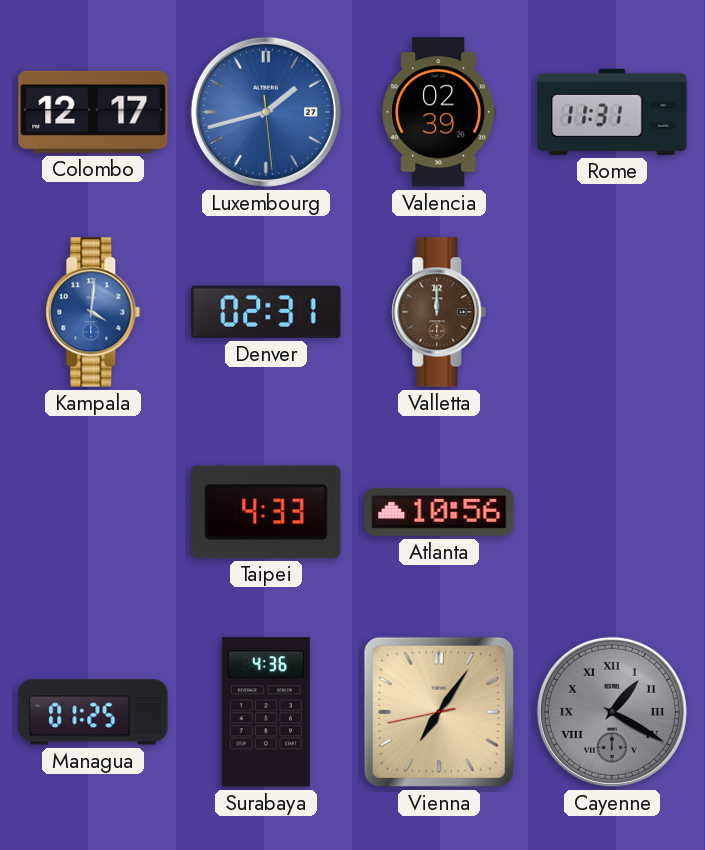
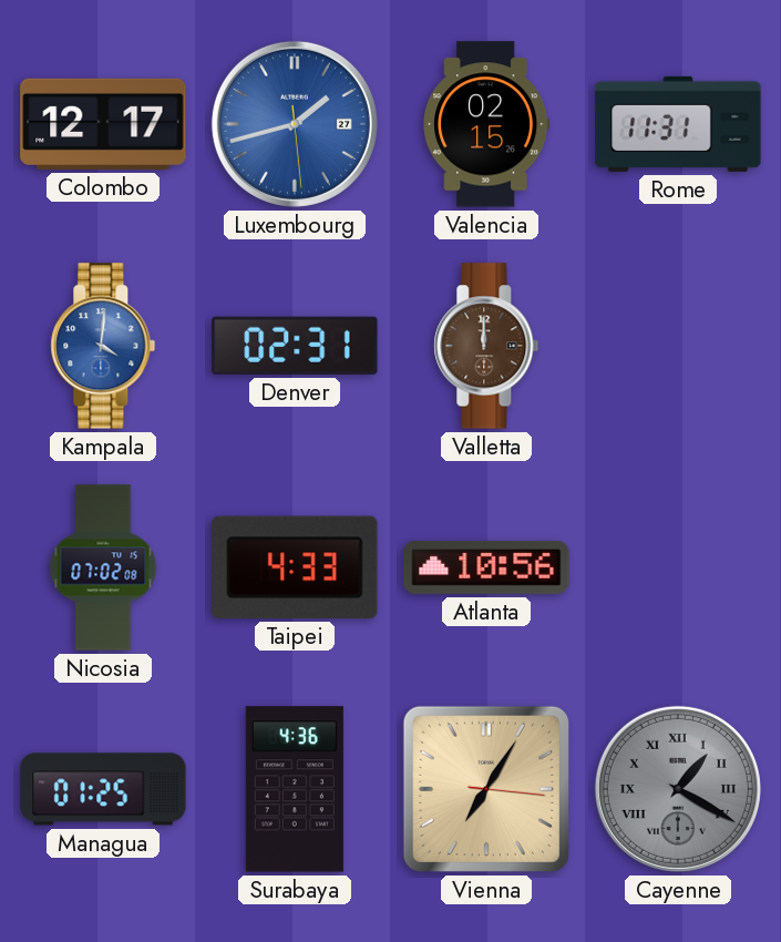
Valencia: 02:39 -> 02:15
Nicosia: none -> 07:02
Vienna: 7:05:43 -> 7:05:16
